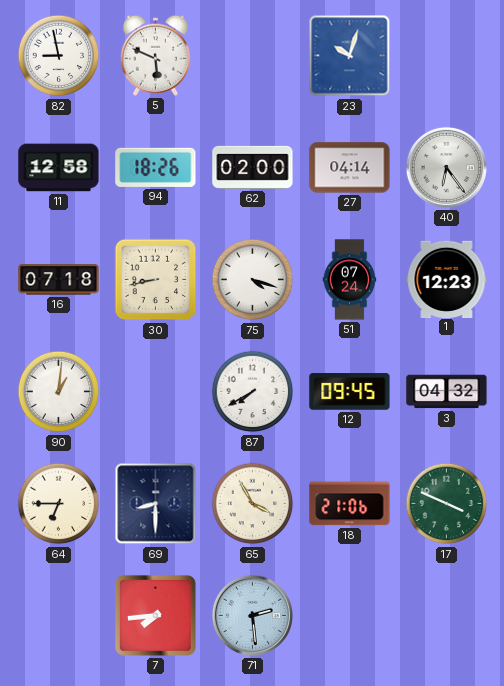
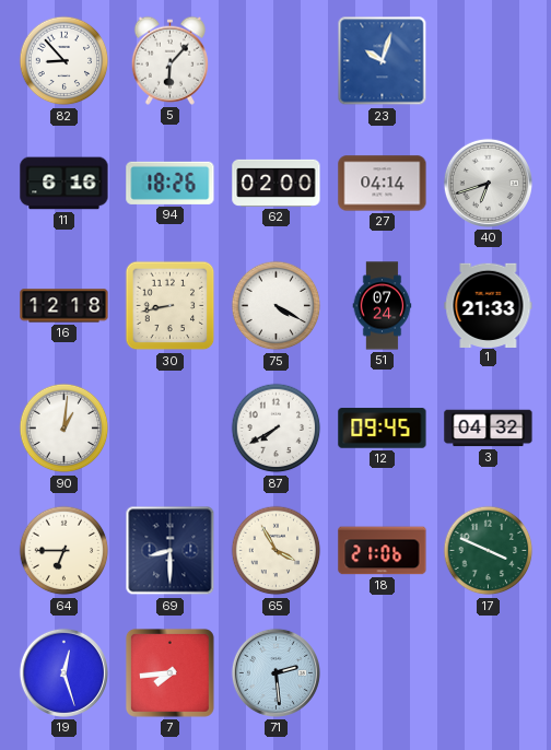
82: 8:58 -> 8:53
5: 5:49 -> 6:07
11: 12:58 -> 6:16
40: 6:24 -> 6:42
16: 07:18 -> 12:18
75: 4:18 -> 4:20
1: 12:23 -> 21:33
19: none -> 12:27
